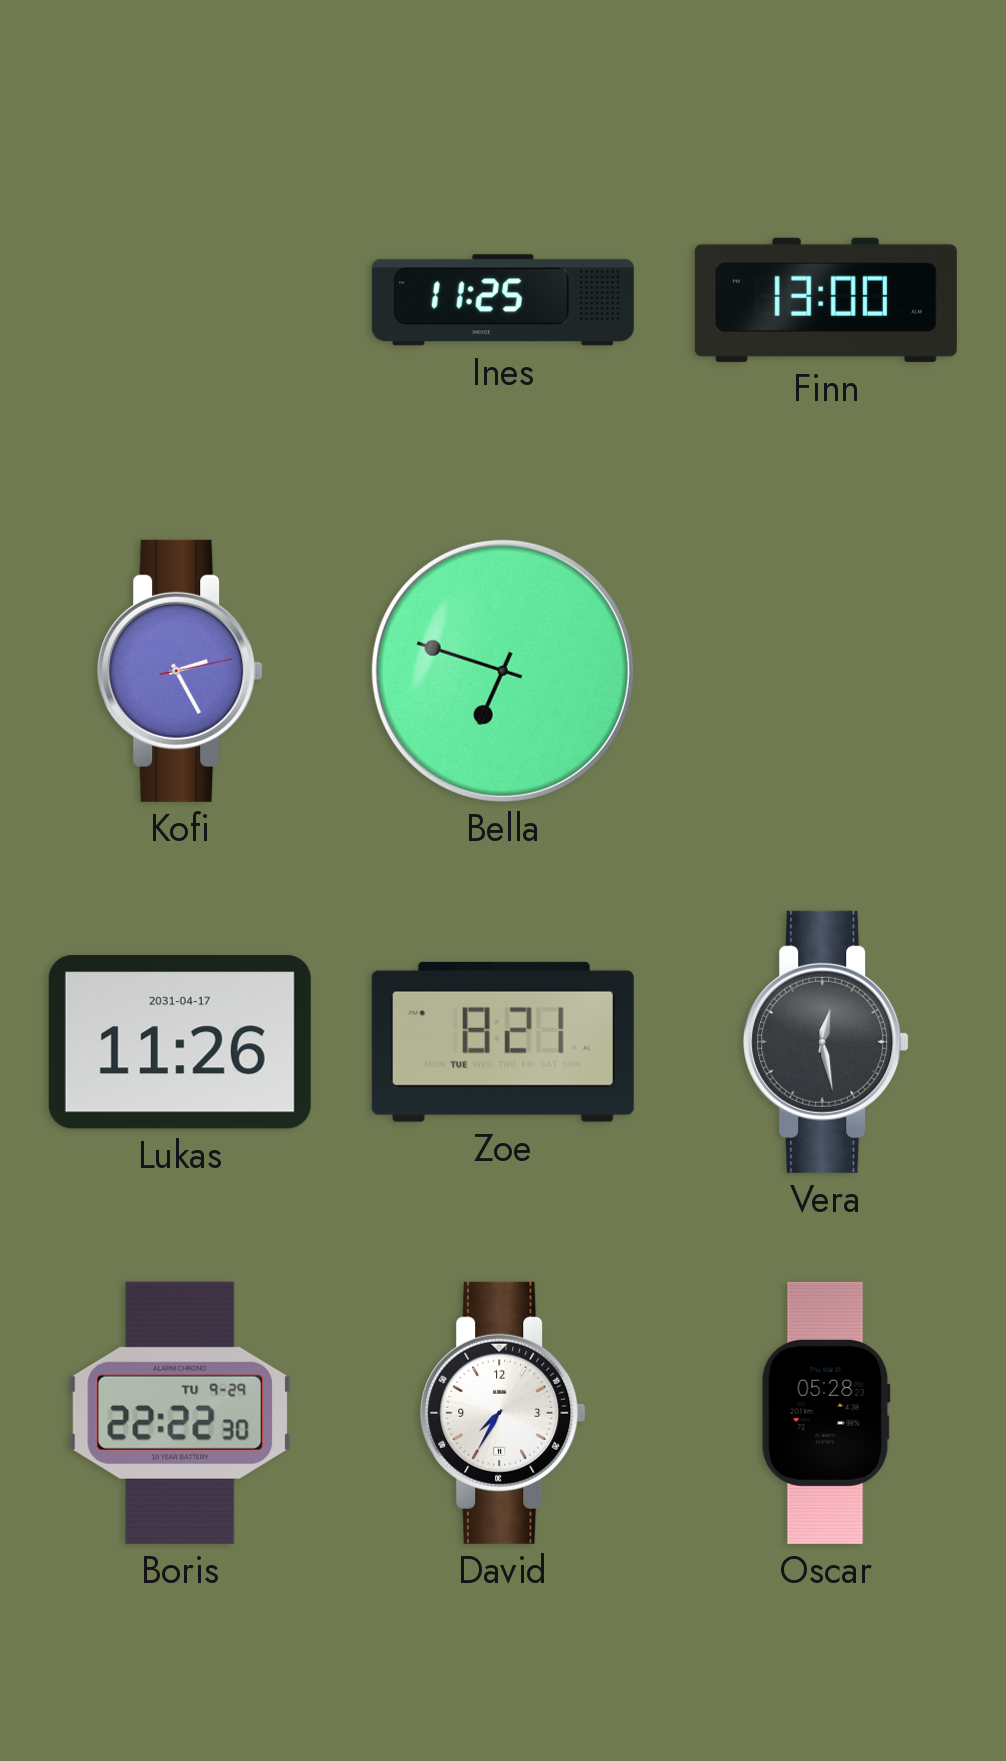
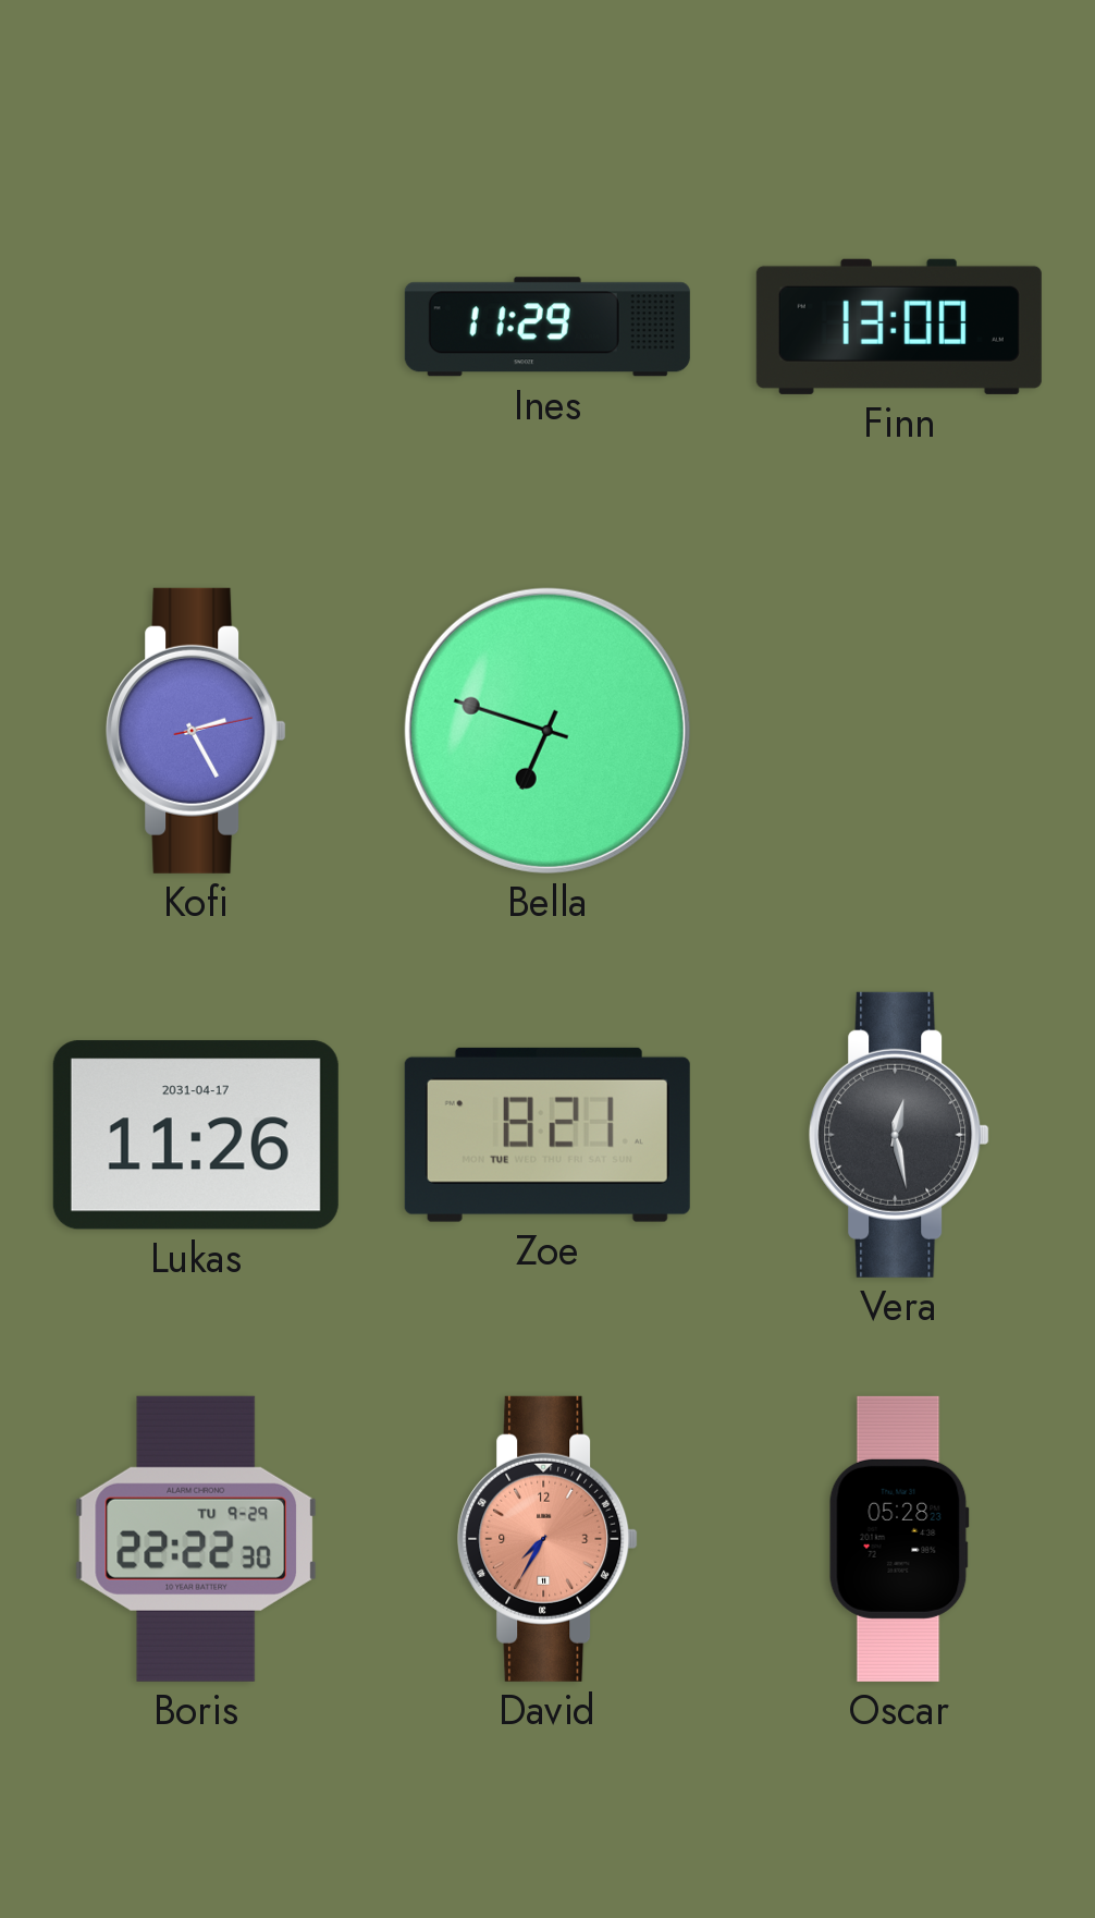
Ines: 11:25 -> 11:29
David dial: white -> salmon
